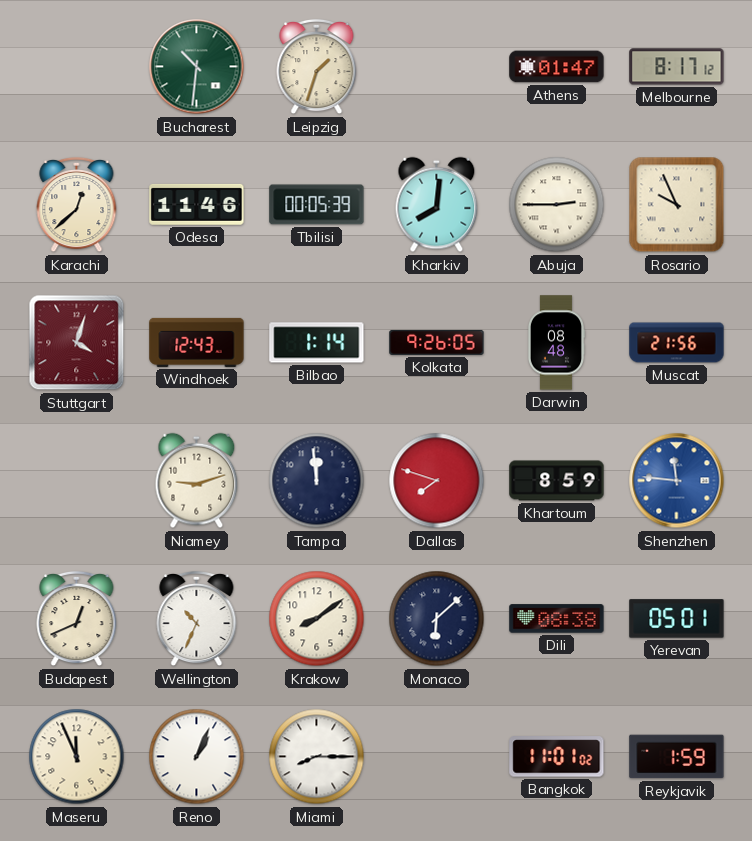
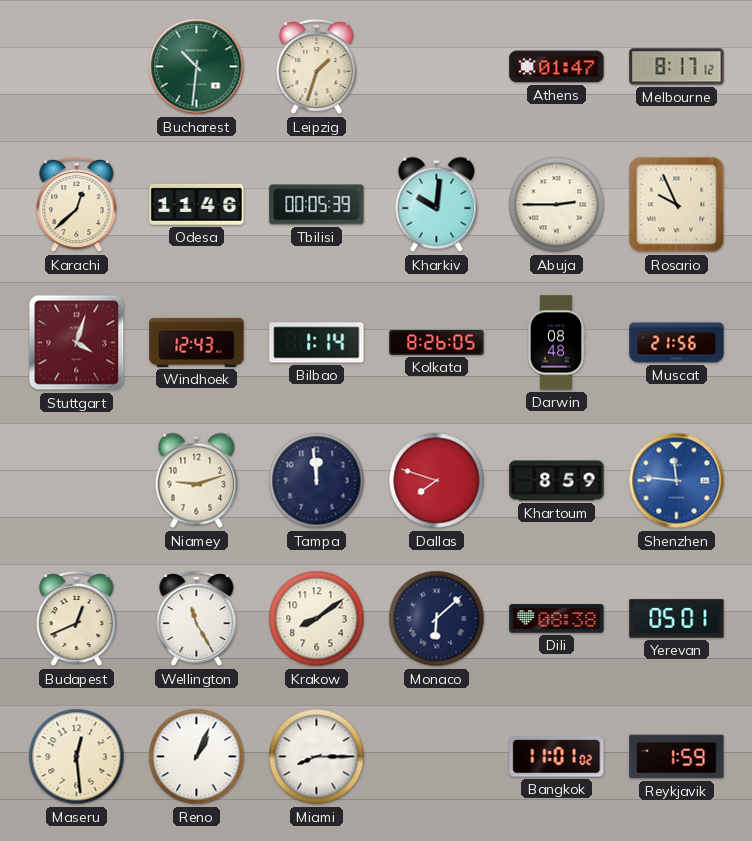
Kharkiv: 8:01 -> 10:01
Kolkata: 9:26 -> 8:26
Wellington: 10:34 -> 11:25
Maseru: 11:56 -> 12:29
